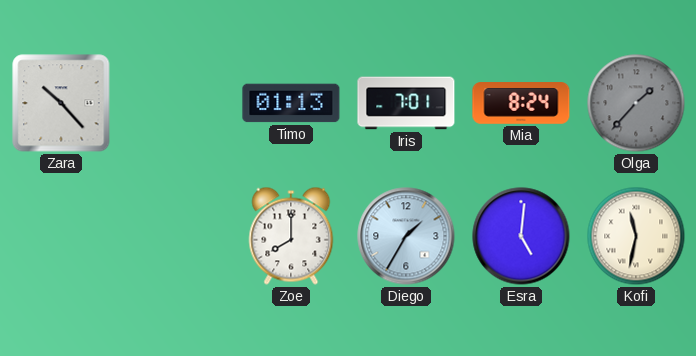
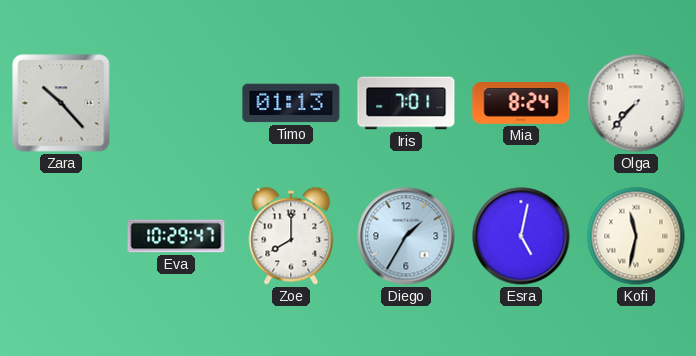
Olga: 1:37 -> 7:37
Olga dial: grey -> white
Eva: none -> 10:29
Esra: 5:01 -> 5:02
